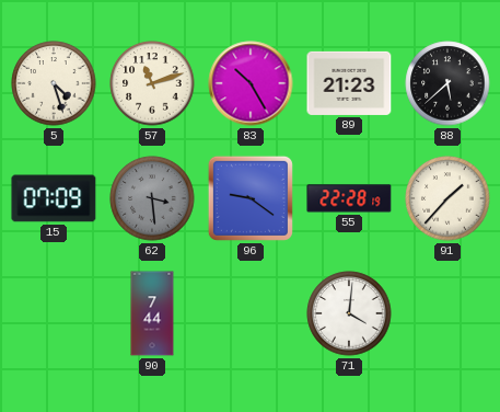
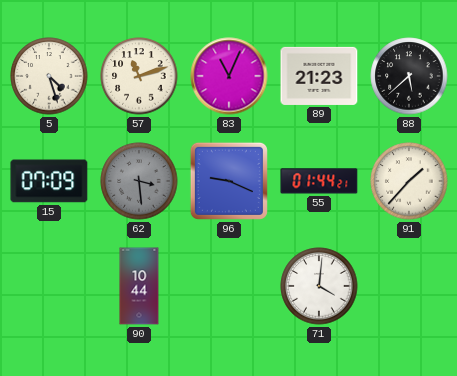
83: 10:25 -> 11:04
96: 9:21 -> 9:19
55: 22:28 -> 01:44
90: 7:44 -> 10:44
